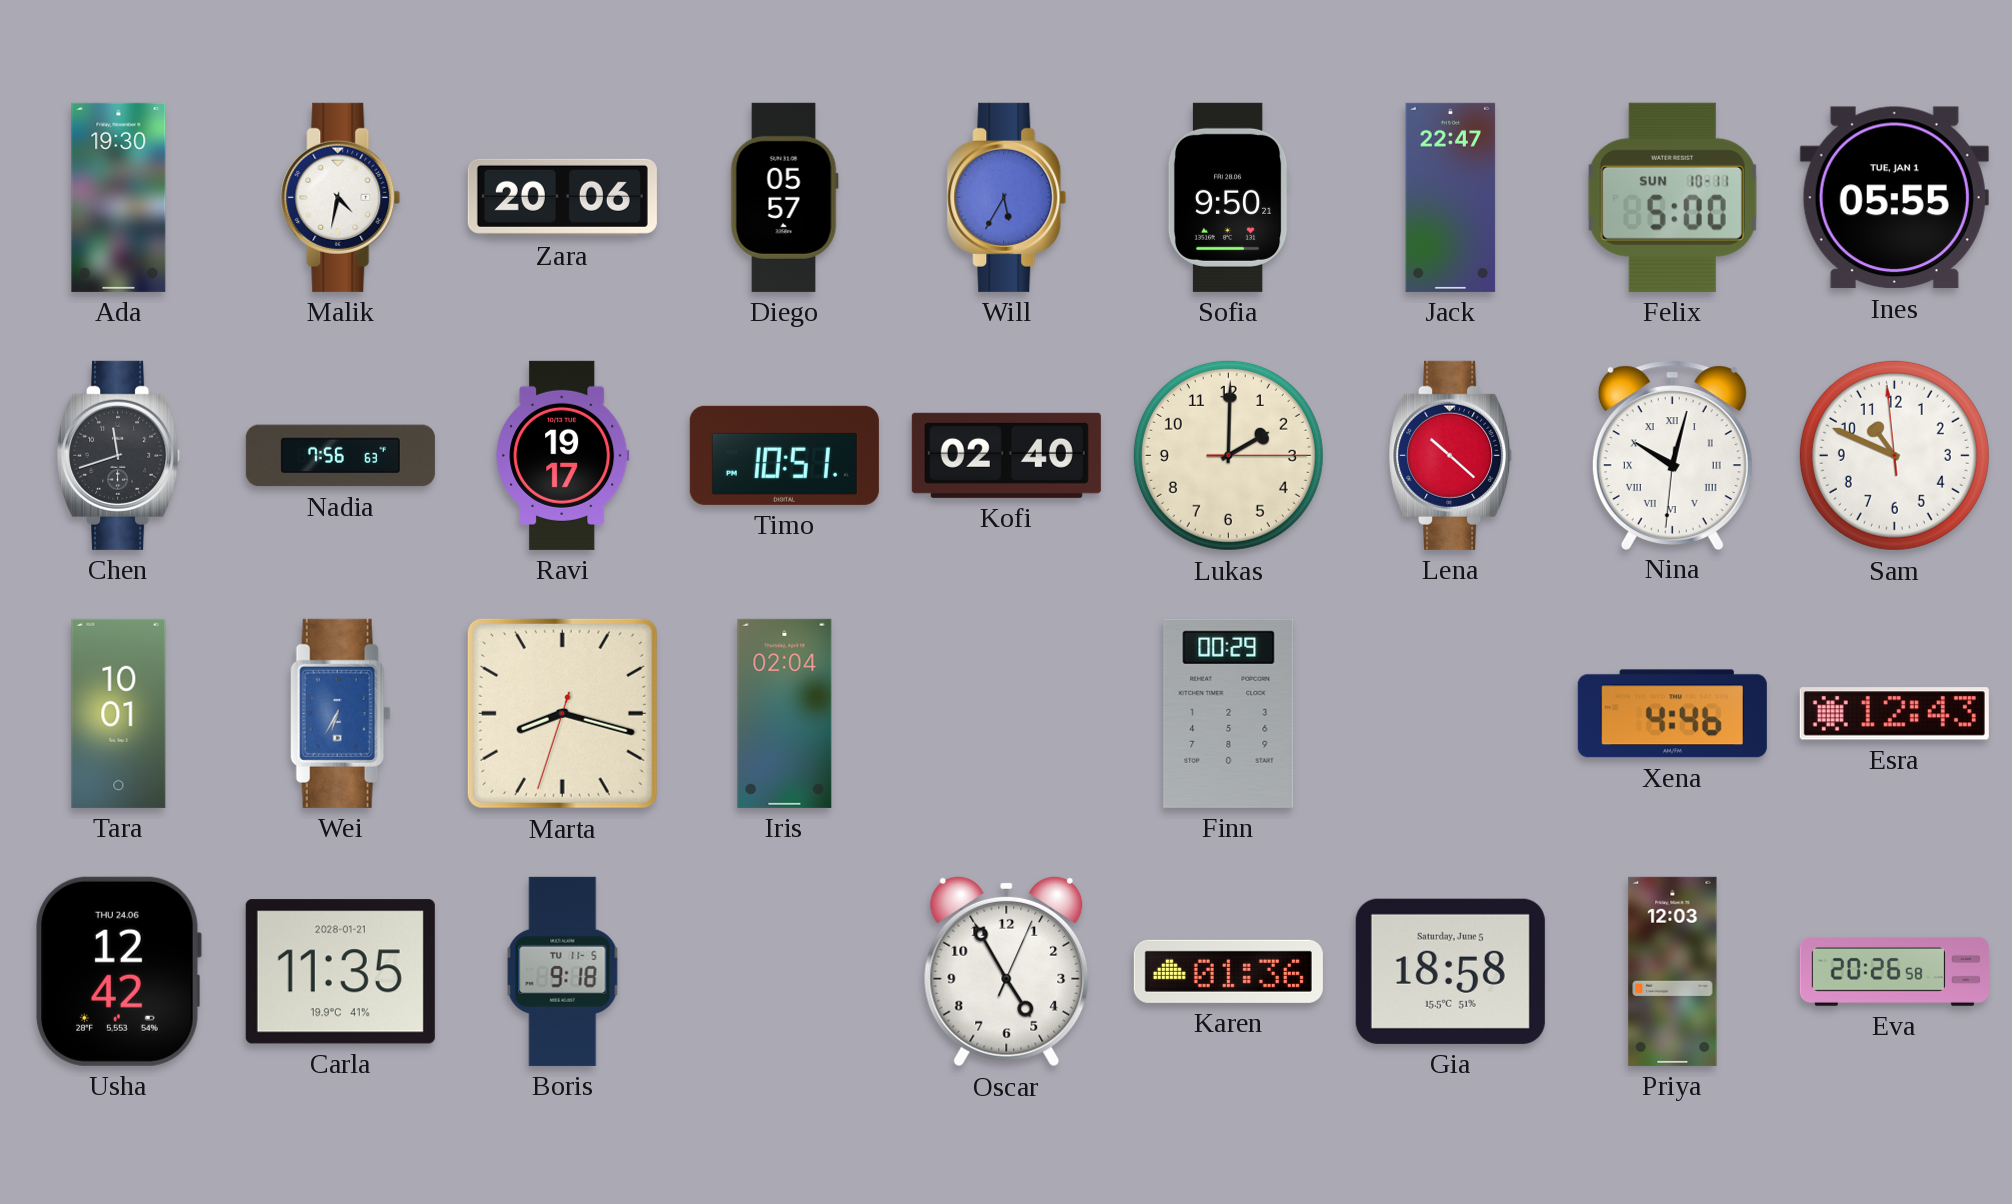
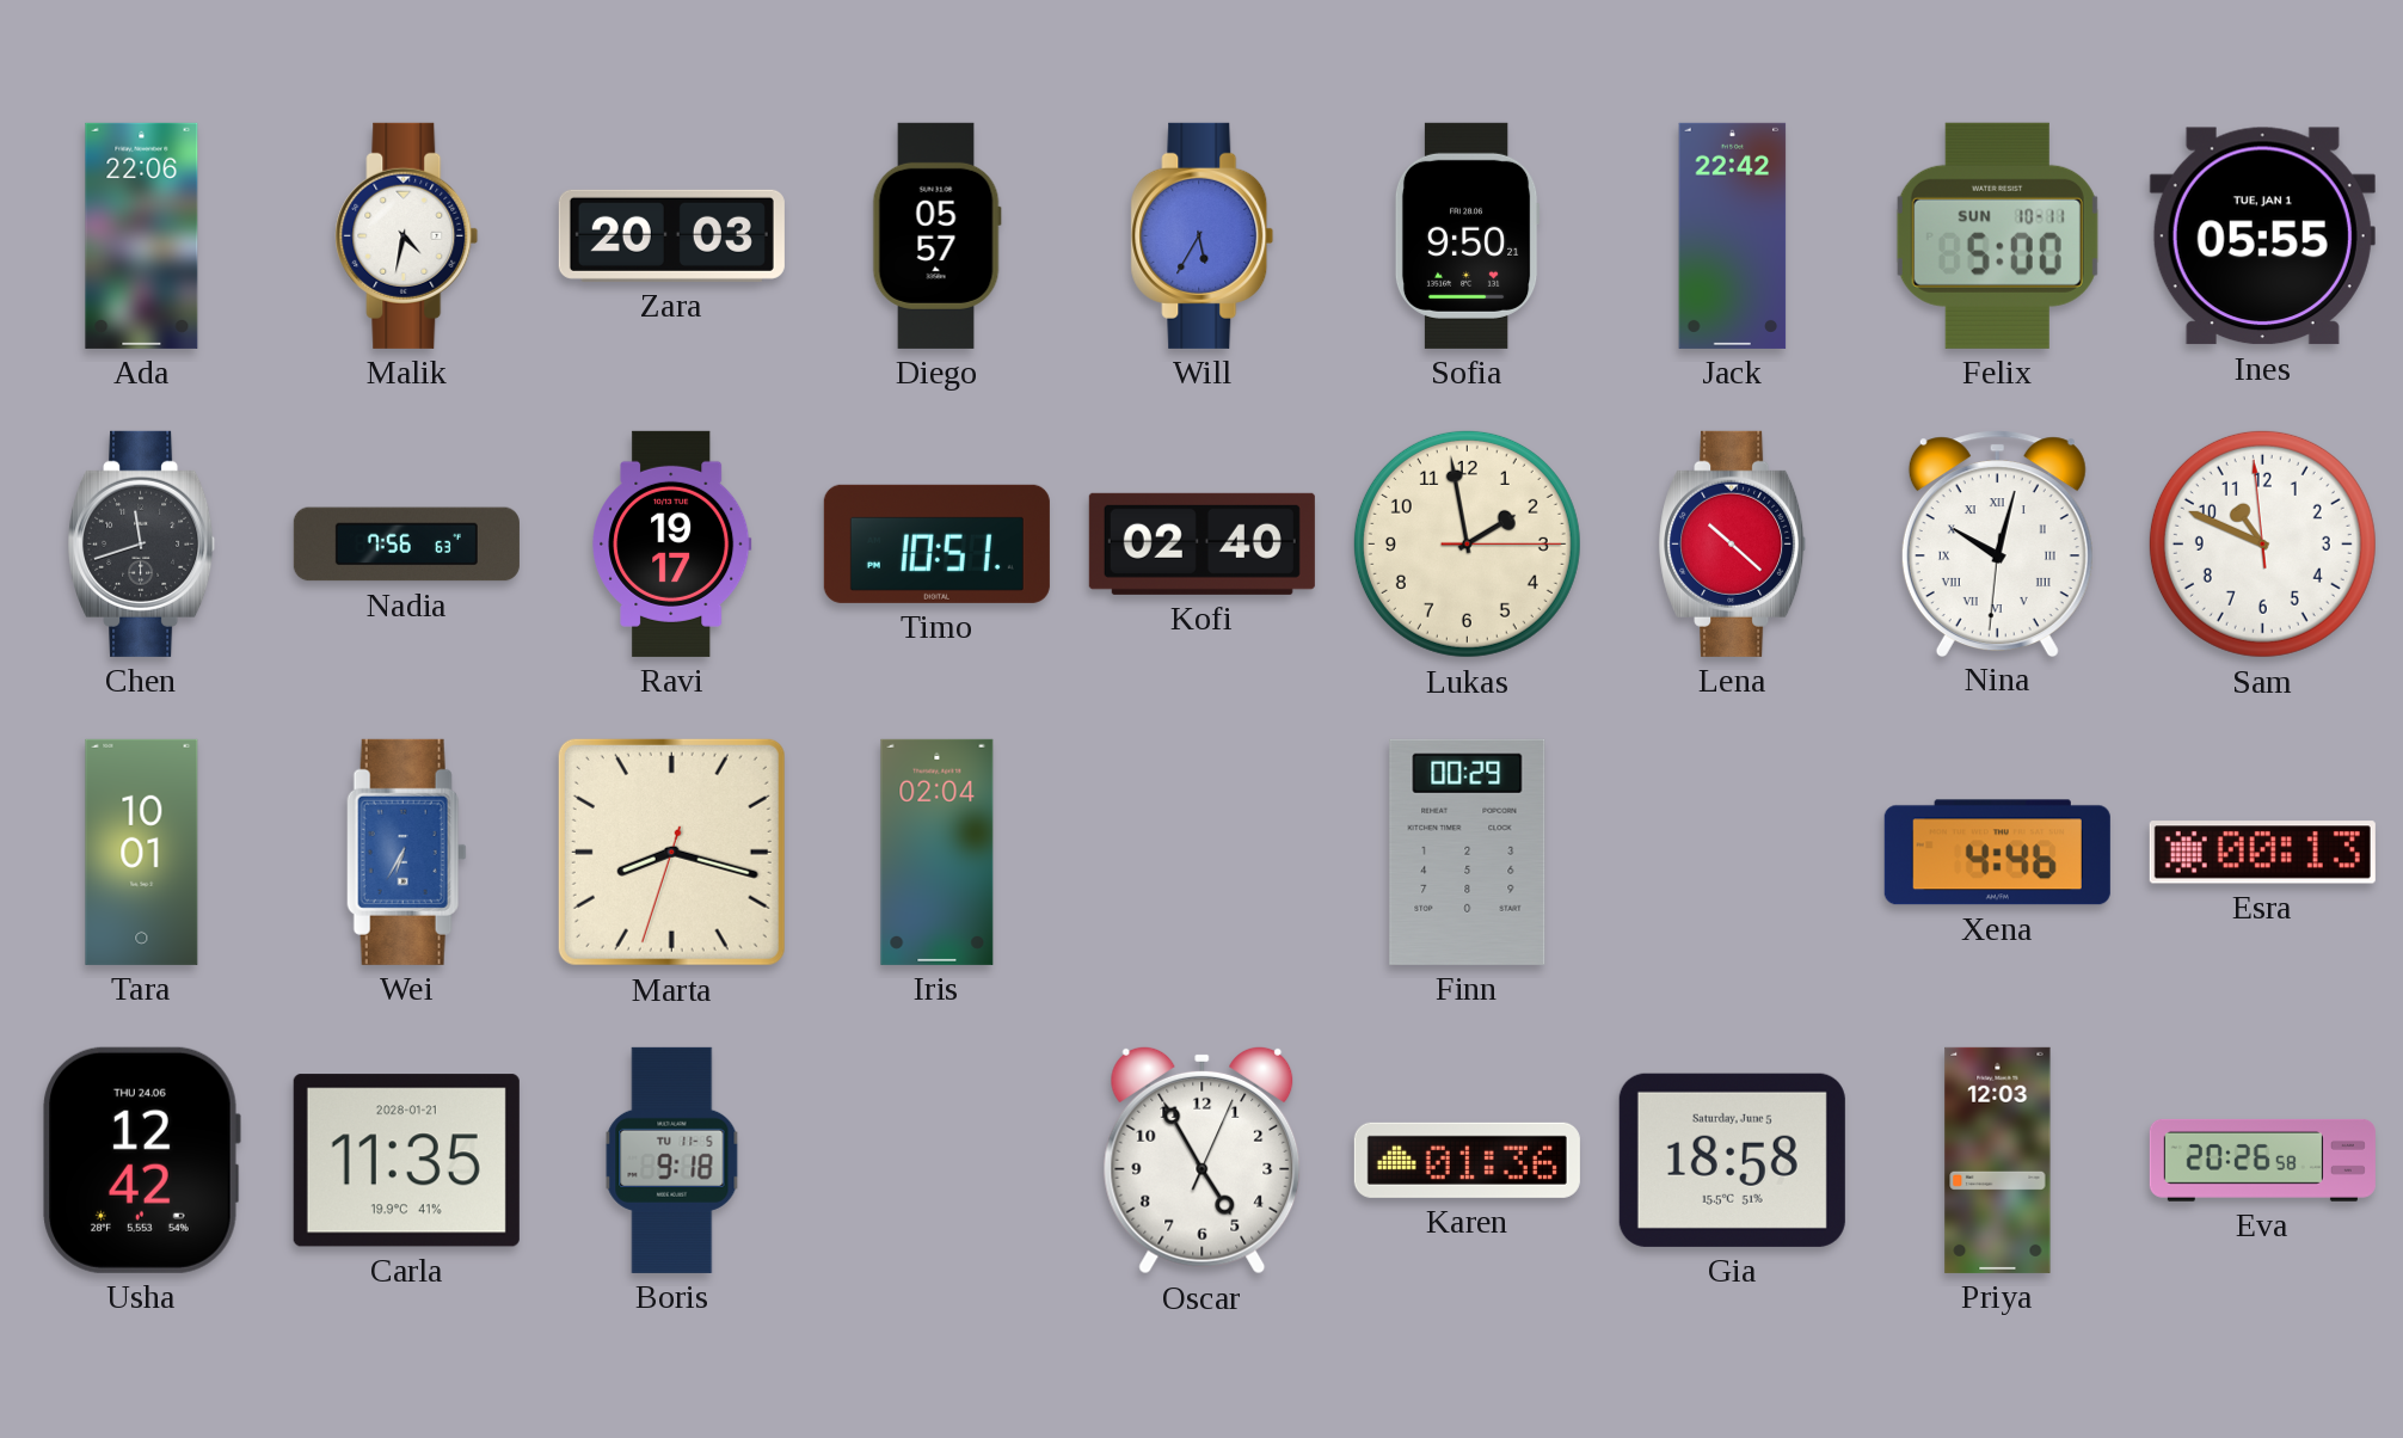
Ada: 19:30 -> 22:06
Zara: 20:06 -> 20:03
Jack: 22:47 -> 22:42
Lukas: 2:00 -> 1:58
Esra: 12:43 -> 00:13
